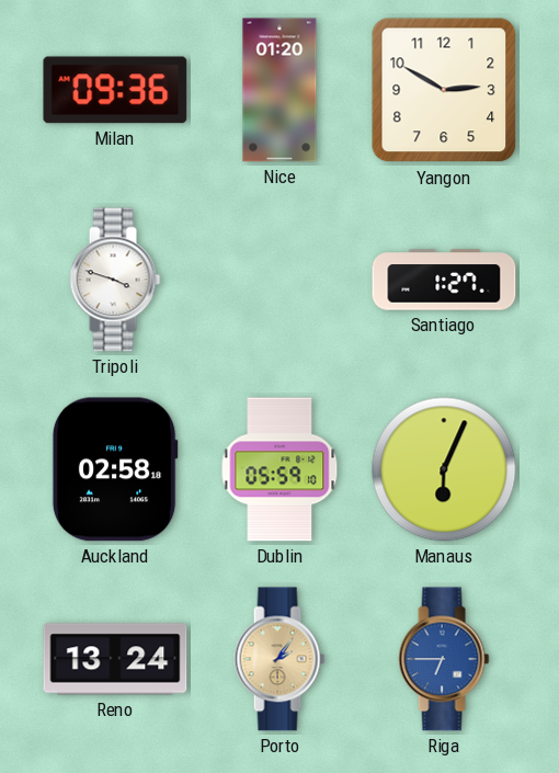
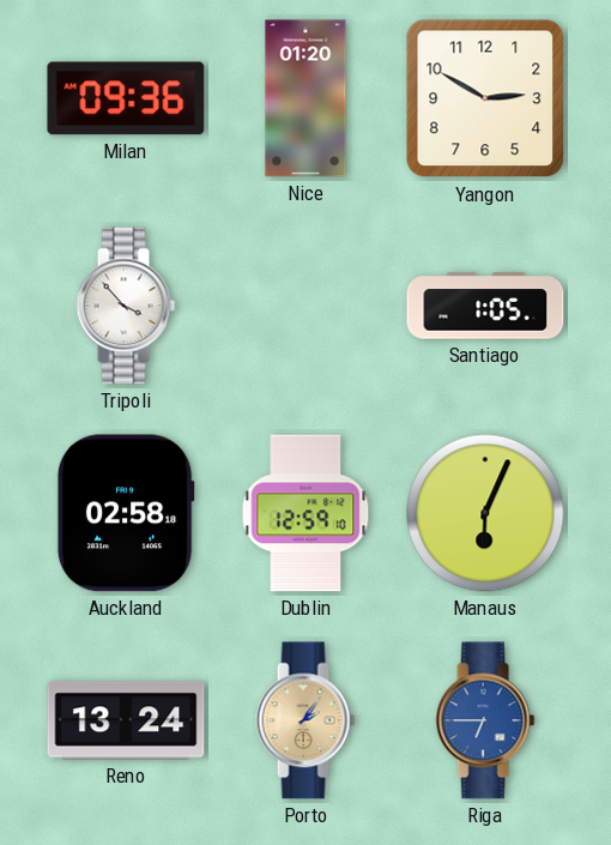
Tripoli: 3:48 -> 3:53
Santiago: 1:27 -> 1:05
Dublin: 05:59 -> 12:59
